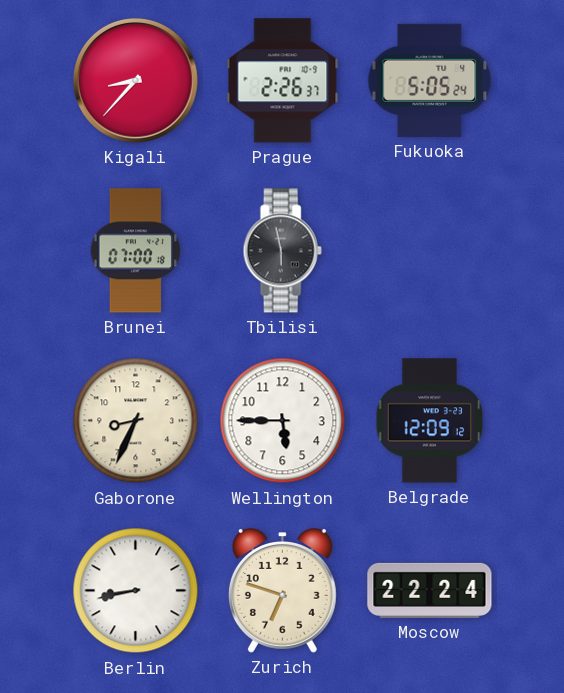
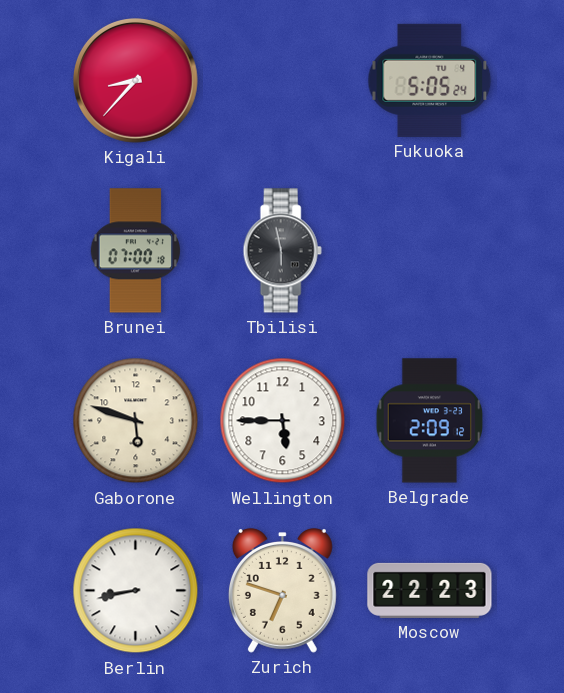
Prague: 2:26 -> none
Gaborone: 8:34 -> 5:48
Belgrade: 12:09 -> 2:09
Moscow: 22:24 -> 22:23
